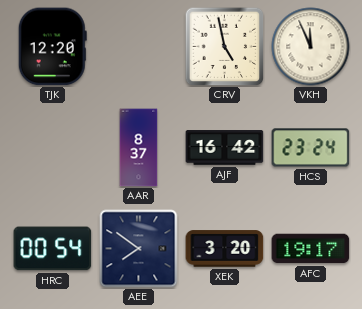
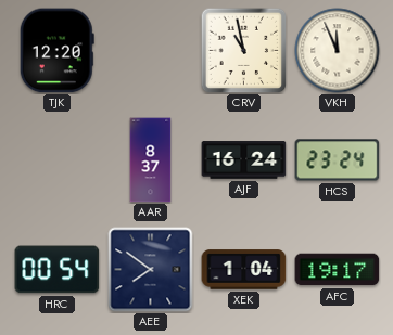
CRV: 4:58 -> 10:58
AJF: 16:42 -> 16:24
XEK: 3:20 -> 1:04
